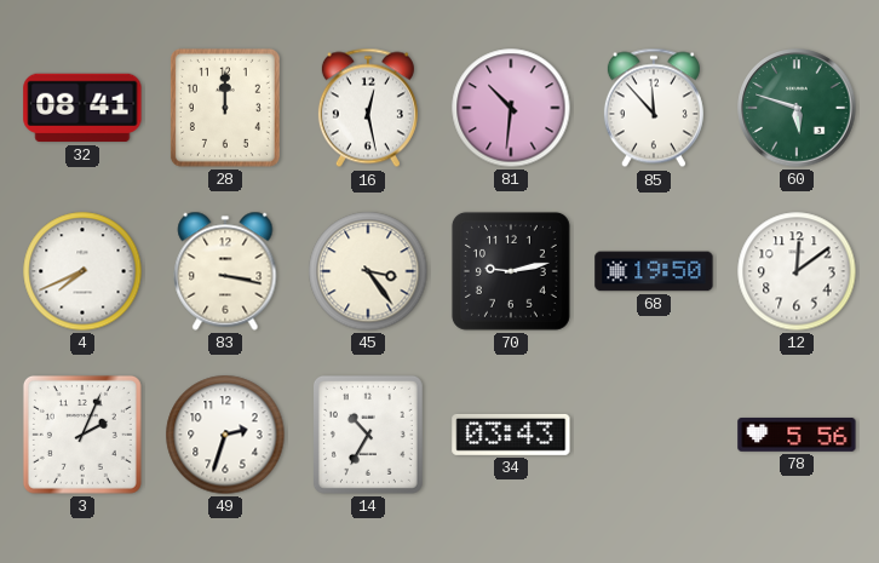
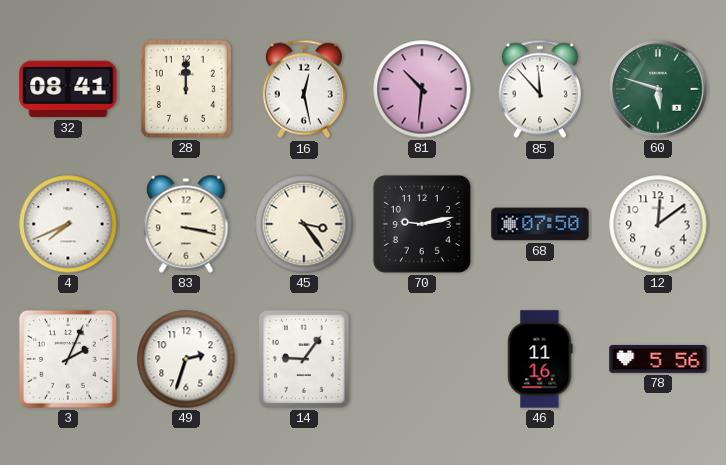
68: 19:50 -> 07:50
14: 10:35 -> 9:06
34: 03:43 -> none
46: none -> 11:16
